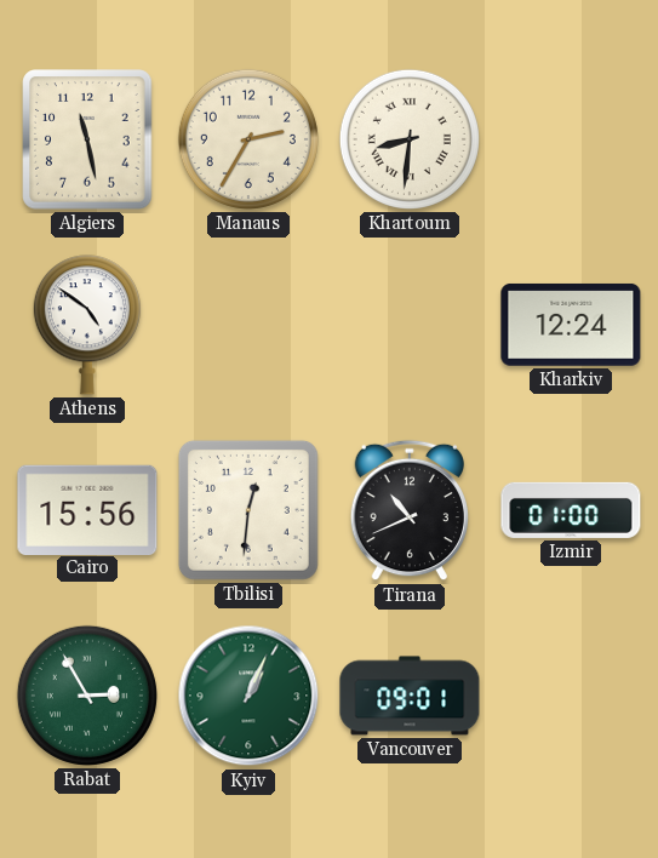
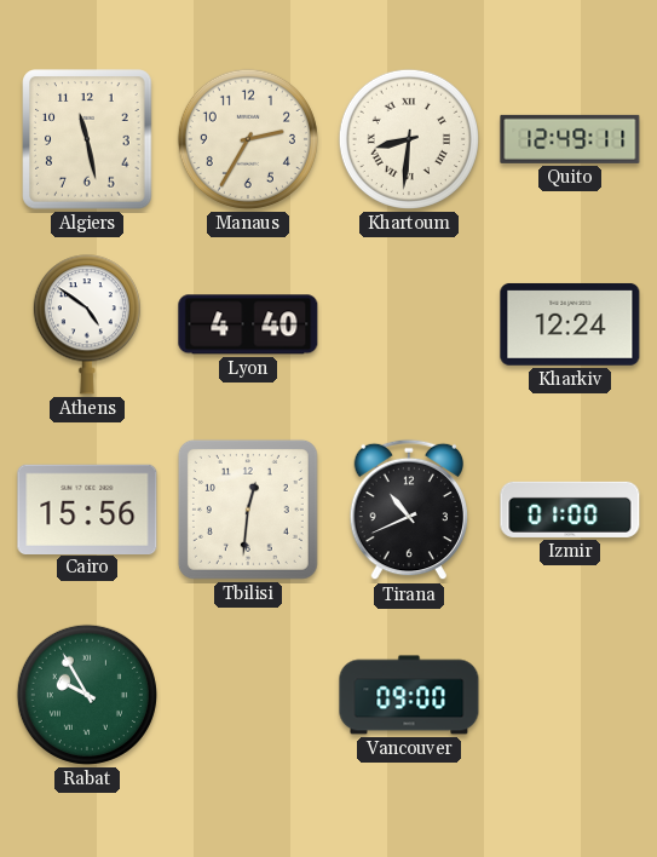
Quito: none -> 12:49
Lyon: none -> 4:40
Rabat: 2:55 -> 9:55
Kyiv: 1:04 -> none
Vancouver: 09:01 -> 09:00
